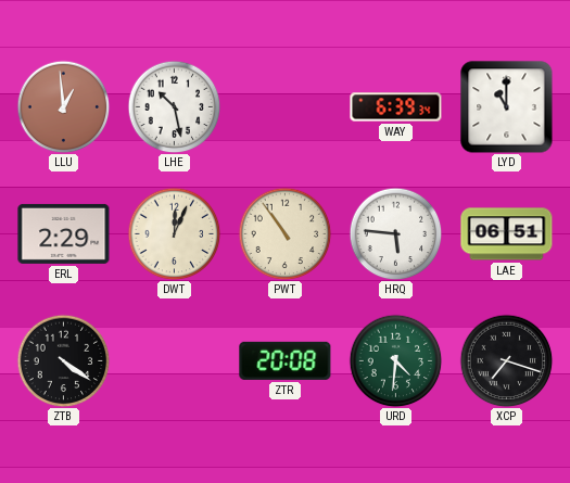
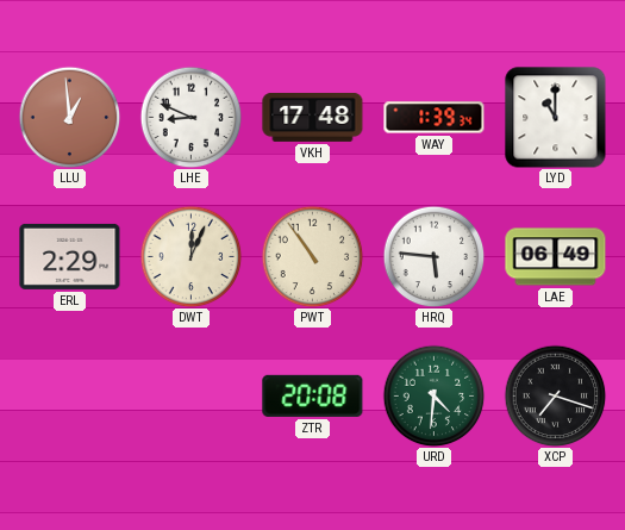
LHE: 10:28 -> 8:49
VKH: none -> 17:48
WAY: 6:39 -> 1:39
LAE: 06:51 -> 06:49
ZTB: 4:21 -> none
